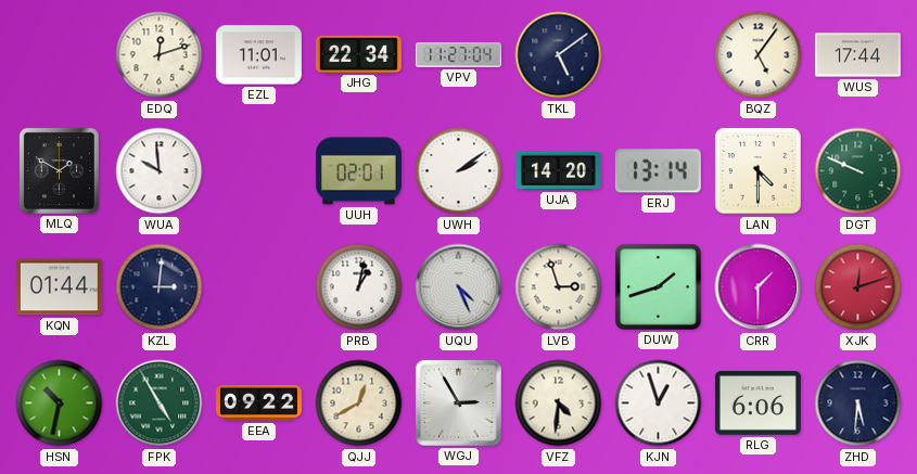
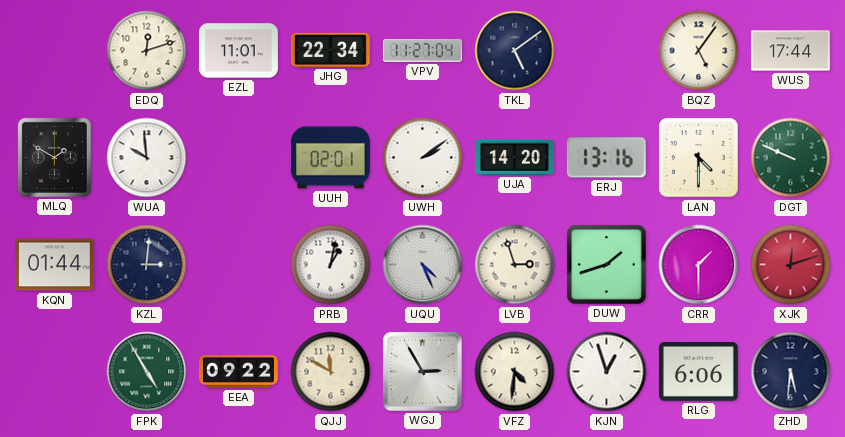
ERJ: 13:14 -> 13:16
HSN: 10:32 -> none
QJJ: 12:40 -> 11:50
